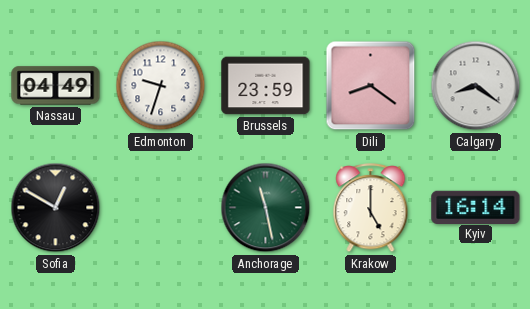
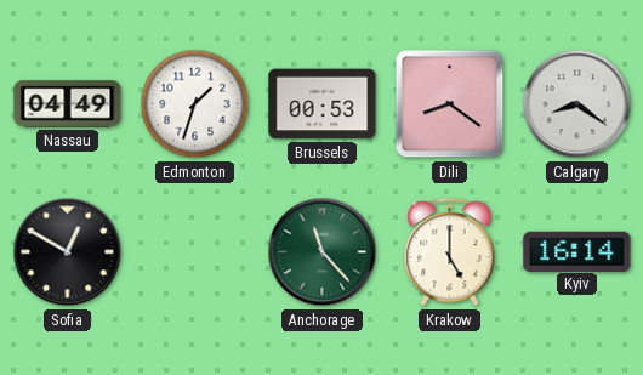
Edmonton: 9:33 -> 1:33
Brussels: 23:59 -> 00:53
Anchorage: 11:28 -> 11:23
